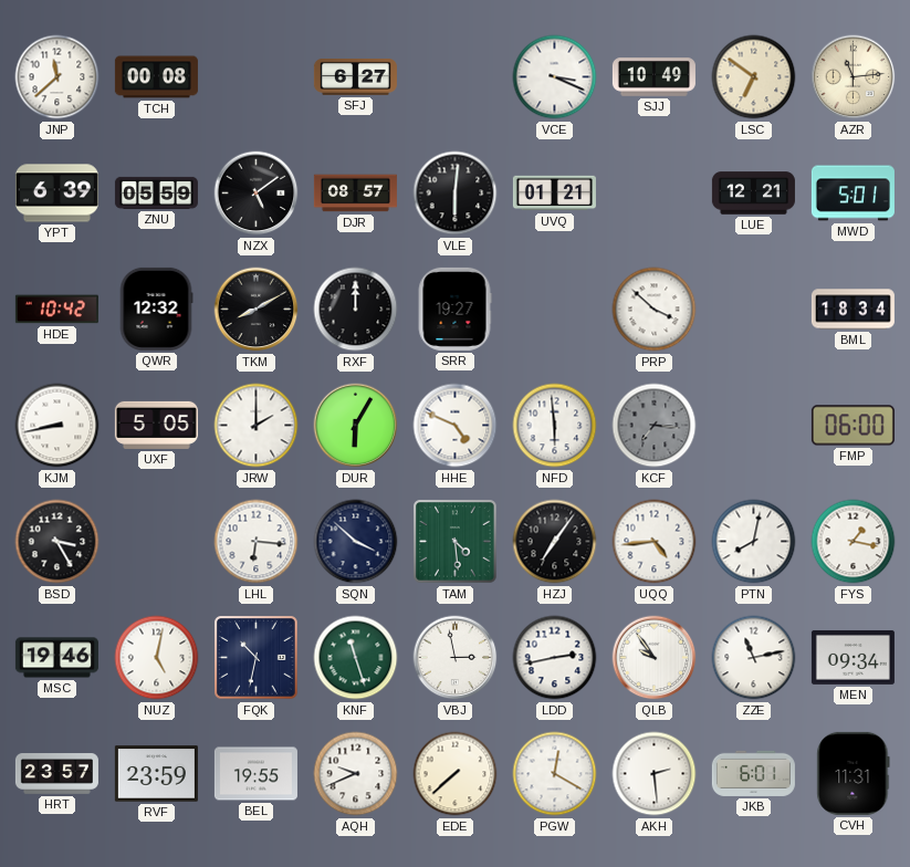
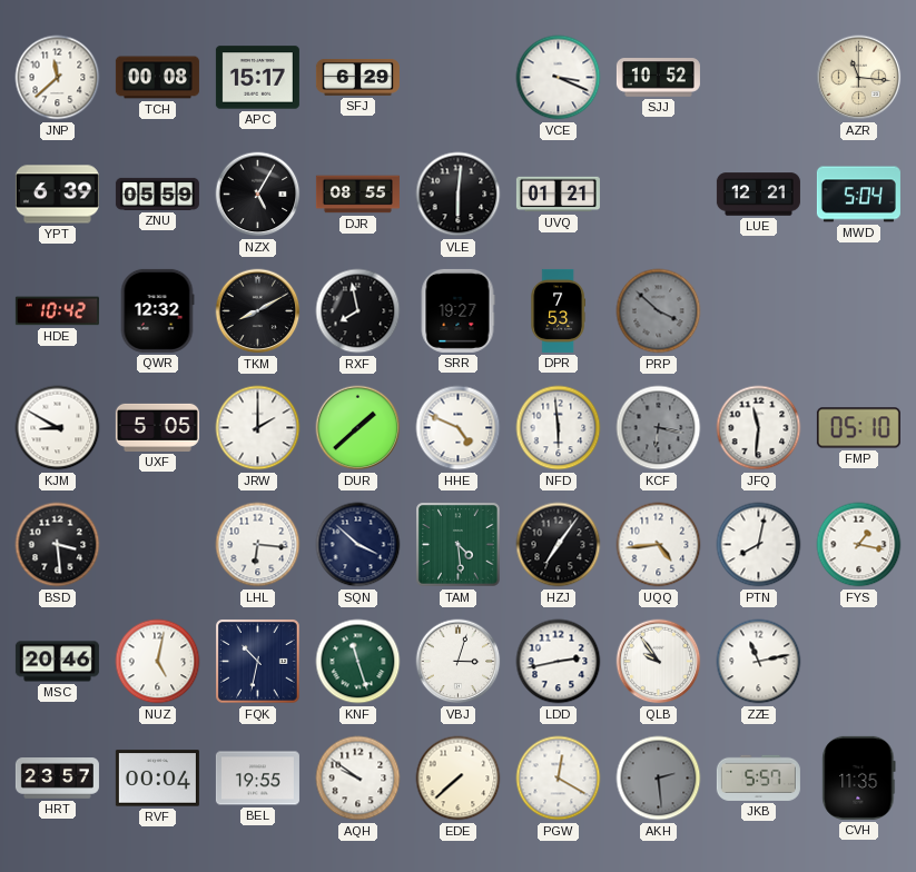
APC: none -> 15:17
SFJ: 6:27 -> 6:29
SJJ: 10:49 -> 10:52
LSC: 6:51 -> none
AZR: 11:14 -> 11:16
NZX: 5:09 -> 5:05
DJR: 08:57 -> 08:55
MWD: 5:01 -> 5:04
RXF: 12:00 -> 7:58
DPR: none -> 7:53
PRP dial: white -> grey
BML: 18:34 -> none
KJM: 8:43 -> 8:50
DUR: 6:05 -> 1:38
KCF: 7:16 -> 6:17
JFQ: none -> 11:31
FMP: 06:00 -> 05:10
BSD: 3:25 -> 3:29
MSC: 19:46 -> 20:46
VBJ: 2:58 -> 3:03
MEN: 09:34 -> none
RVF: 23:59 -> 00:04
AQH: 9:41 -> 9:51
AKH dial: white -> grey
JKB: 6:01 -> 5:57
CVH: 11:31 -> 11:35
